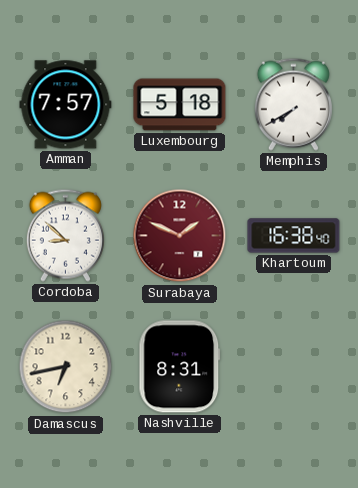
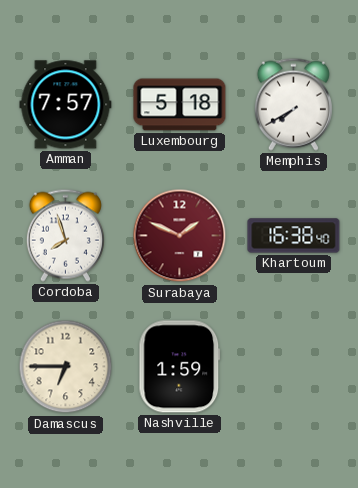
Cordoba: 8:52 -> 7:57
Damascus: 6:43 -> 6:45
Nashville: 8:31 -> 1:59
